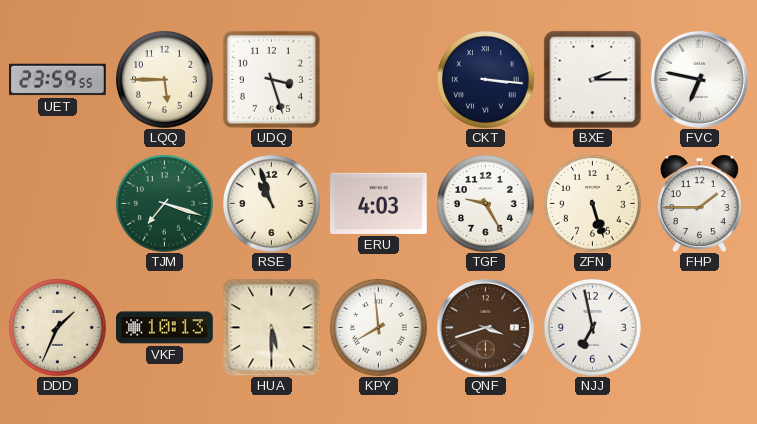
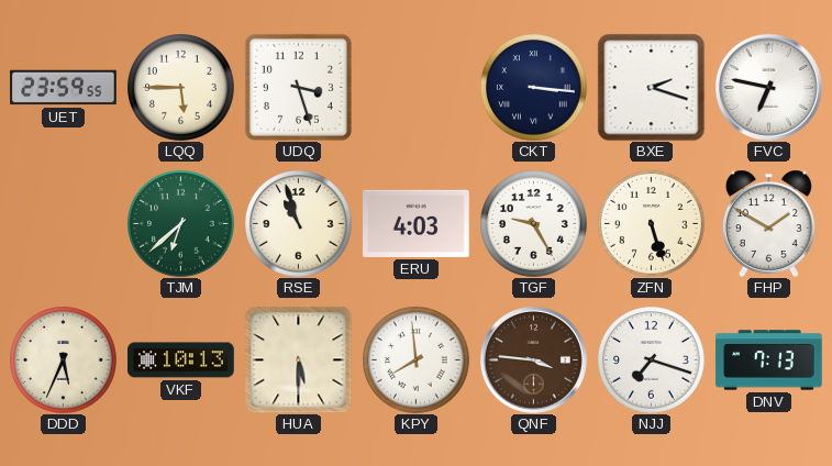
BXE: 2:15 -> 2:18
TJM: 7:18 -> 6:38
FHP: 1:45 -> 1:50
DDD: 1:34 -> 5:34
QNF: 3:42 -> 3:46
NJJ: 6:58 -> 7:18
DNV: none -> 7:13
